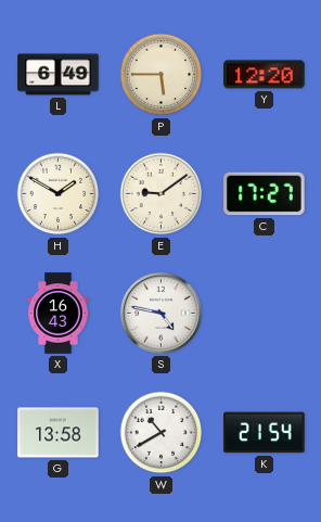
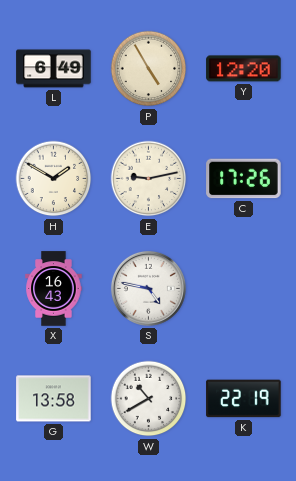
P: 5:45 -> 4:55
E: 9:09 -> 9:13
C: 17:27 -> 17:26
K: 21:54 -> 22:19
